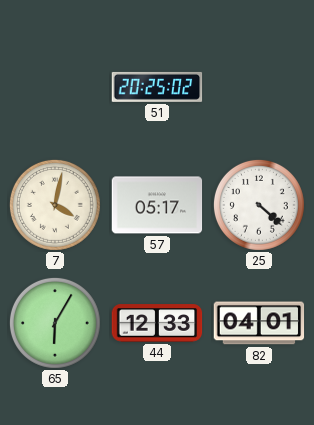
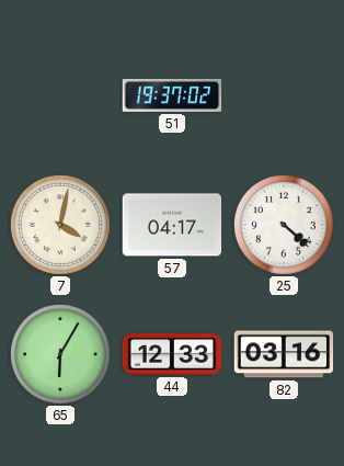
51: 20:25 -> 19:37
57: 05:17 -> 04:17
82: 04:01 -> 03:16
